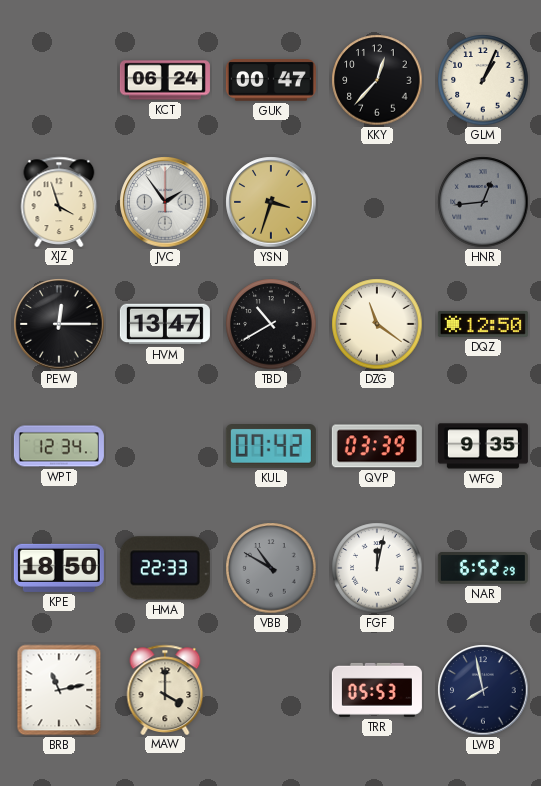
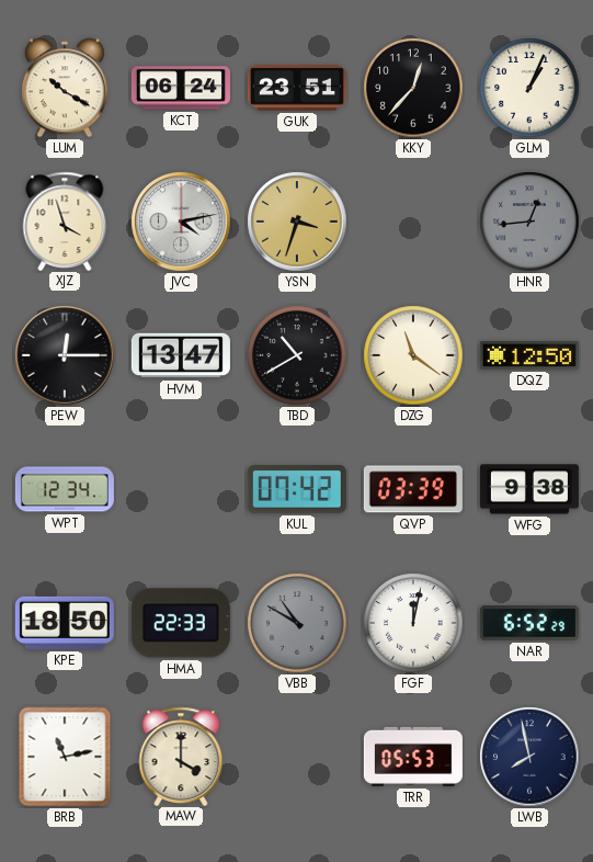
LUM: none -> 10:20
GUK: 00:47 -> 23:51
JVC: 1:54 -> 4:13
WFG: 9:35 -> 9:38
